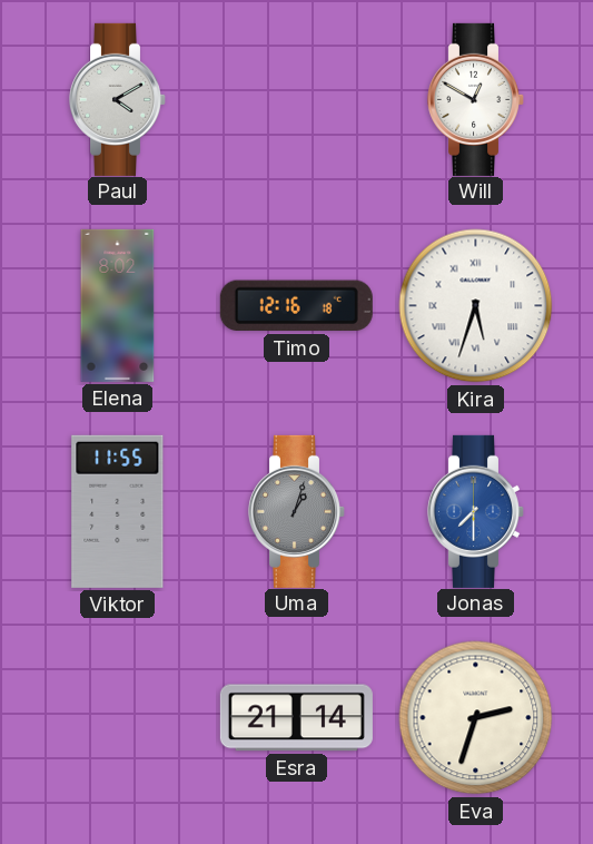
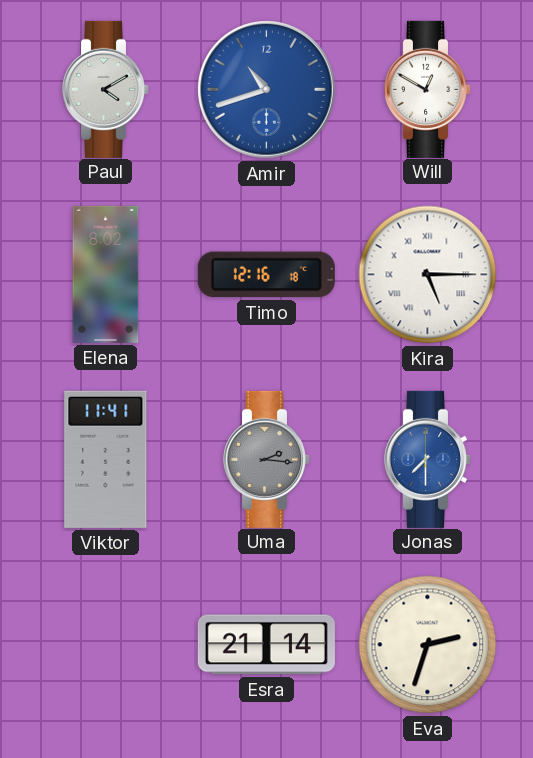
Amir: none -> 10:42
Kira: 5:33 -> 5:15
Viktor: 11:55 -> 11:41
Uma: 1:03 -> 2:16
